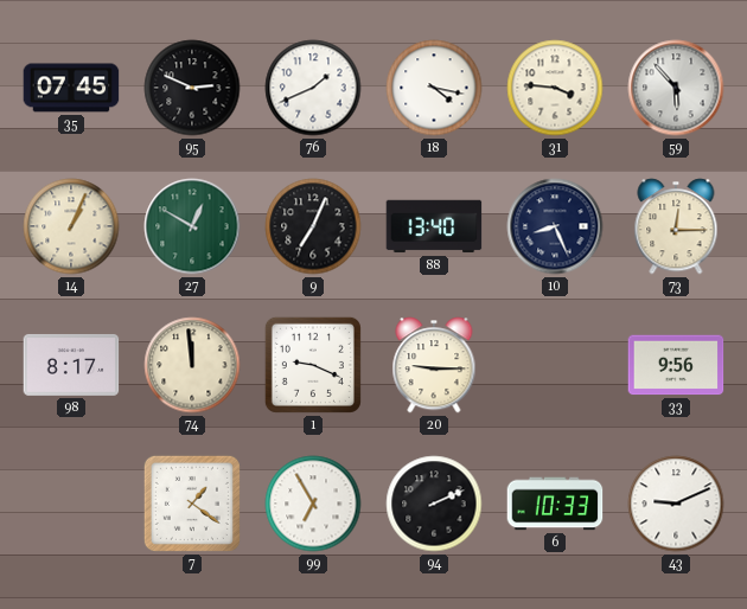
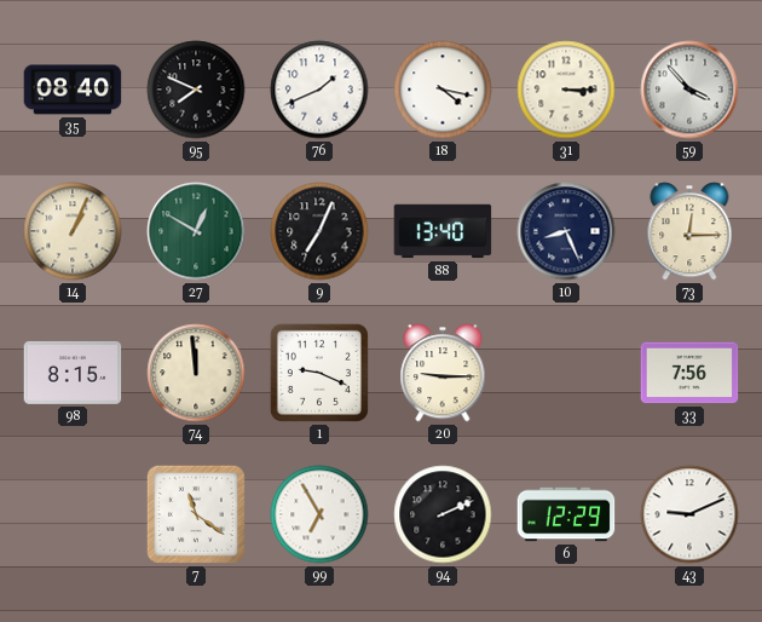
35: 07:45 -> 08:40
95: 2:49 -> 7:49
31: 3:46 -> 3:15
59: 5:53 -> 3:53
98: 8:17 -> 8:15
33: 9:56 -> 7:56
7: 1:21 -> 11:21
6: 10:33 -> 12:29
